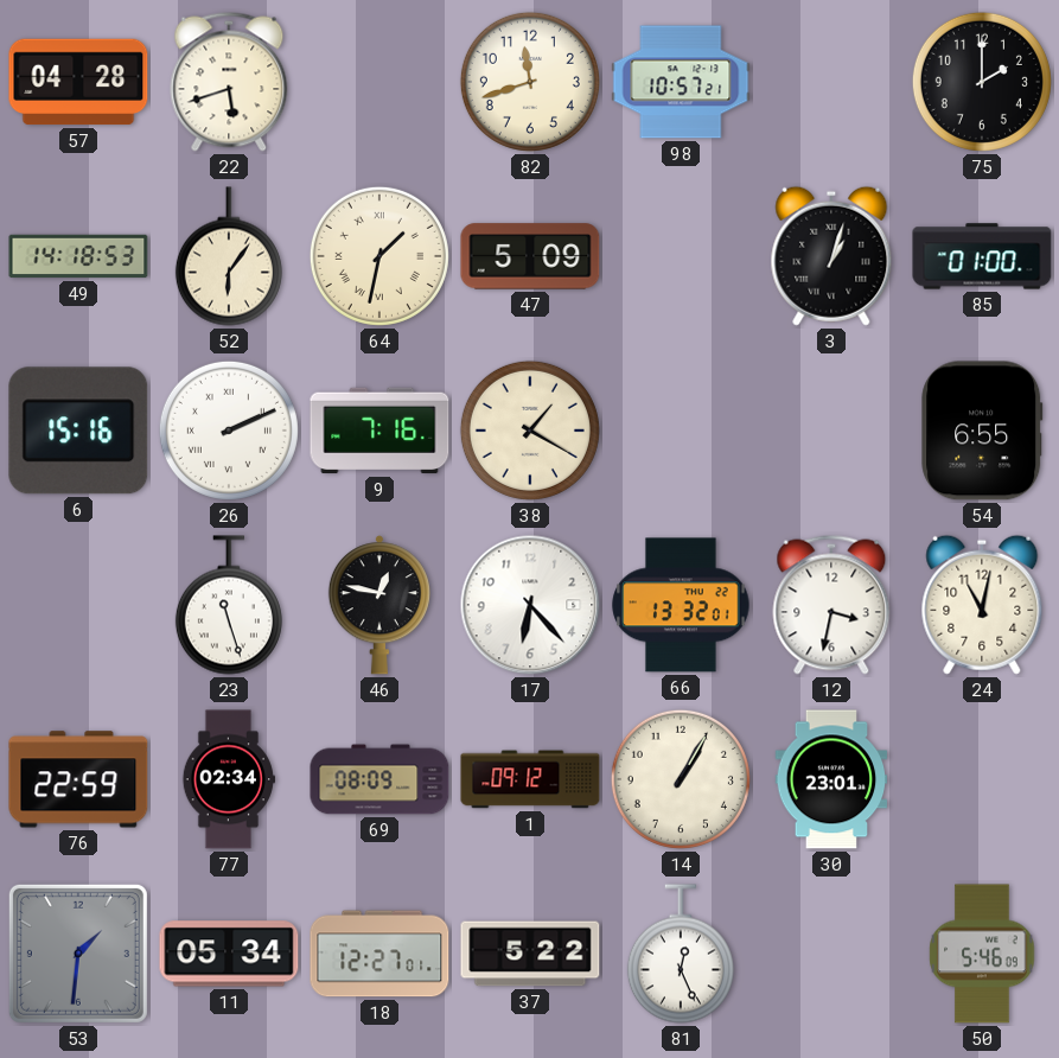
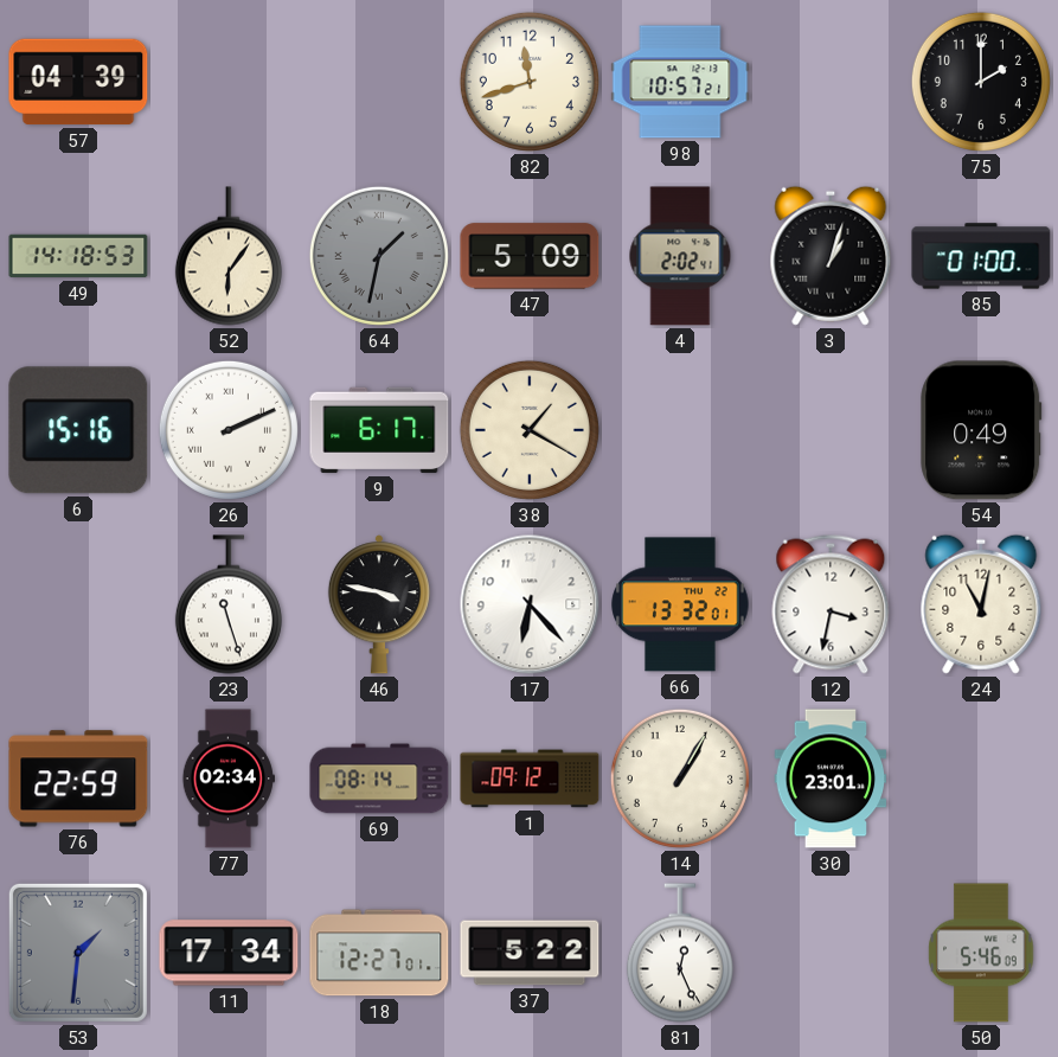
57: 04:28 -> 04:39
22: 5:42 -> none
64 dial: cream -> grey
4: none -> 2:02
9: 7:16 -> 6:17
54: 6:55 -> 0:49
46: 12:47 -> 3:47
69: 08:09 -> 08:14
11: 05:34 -> 17:34
